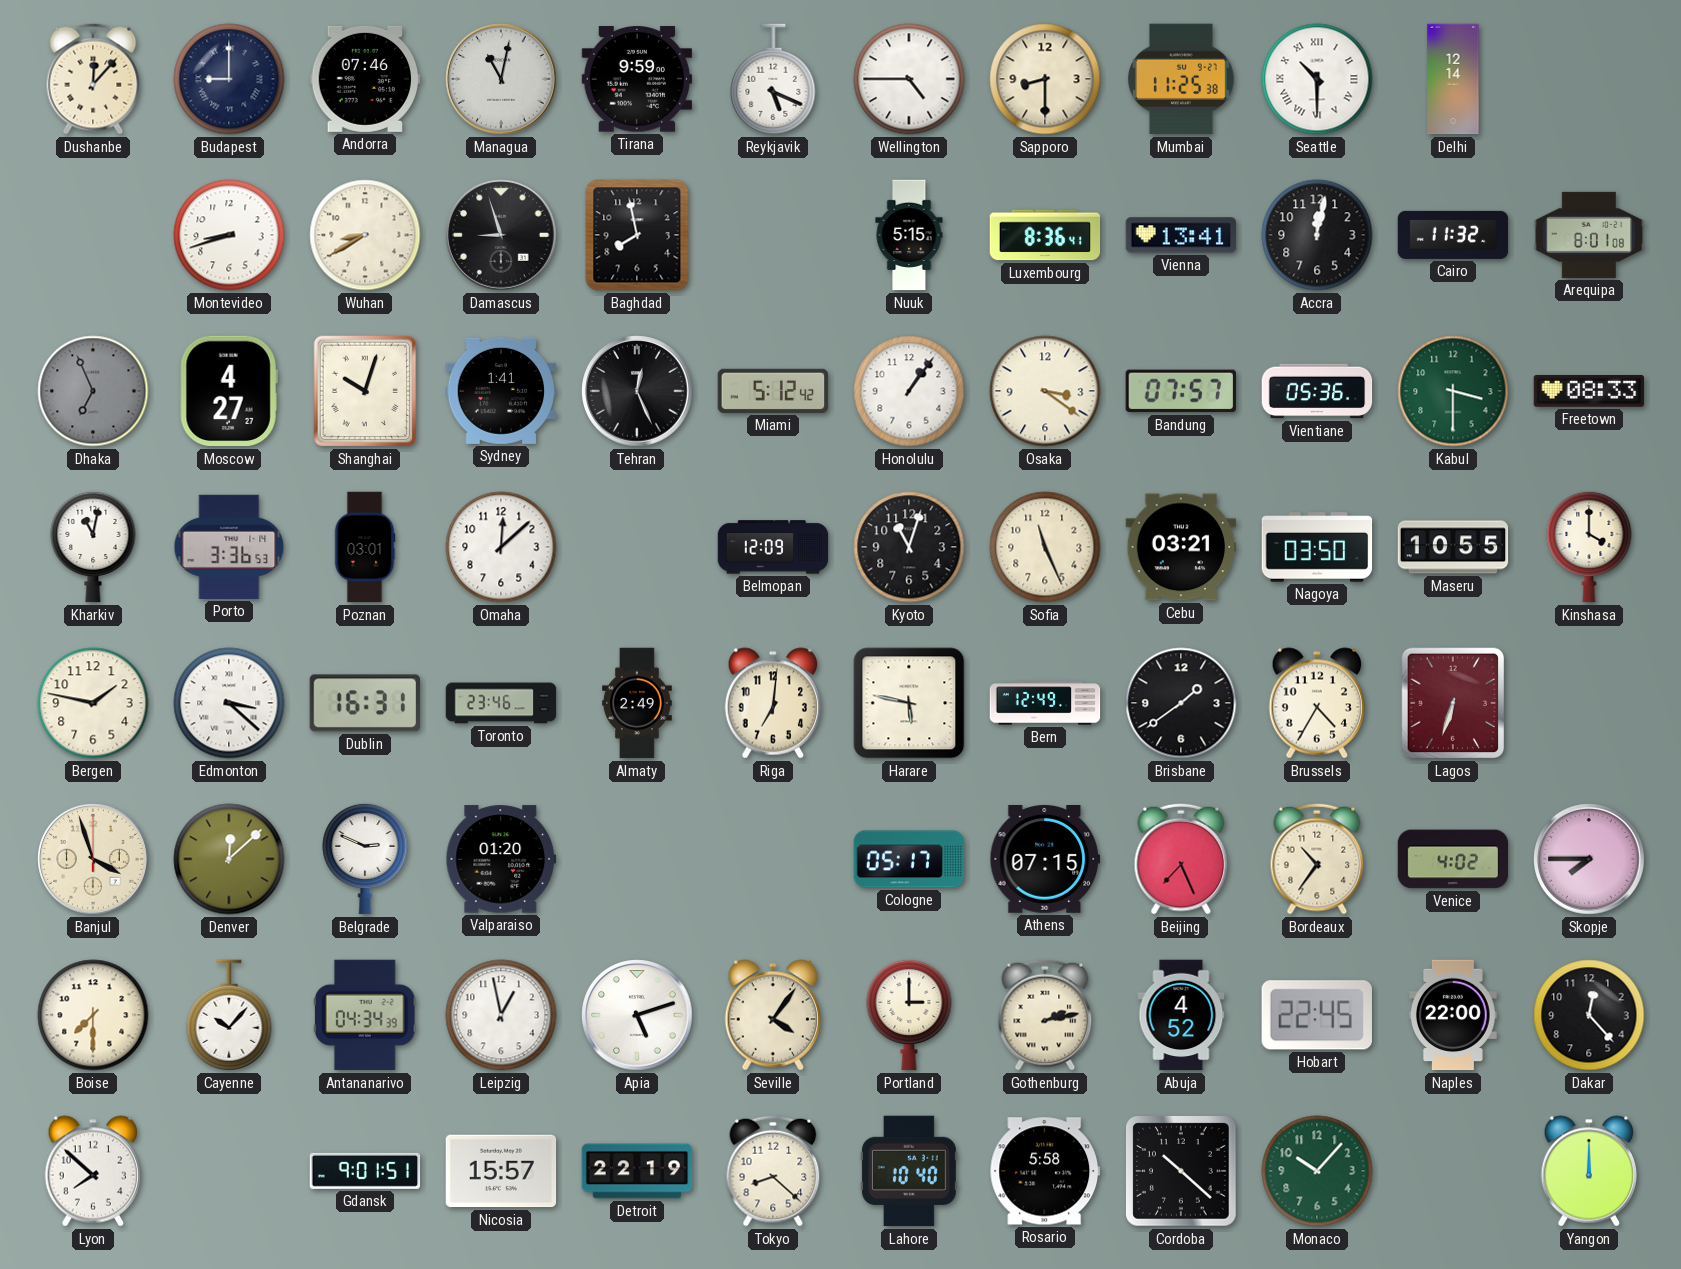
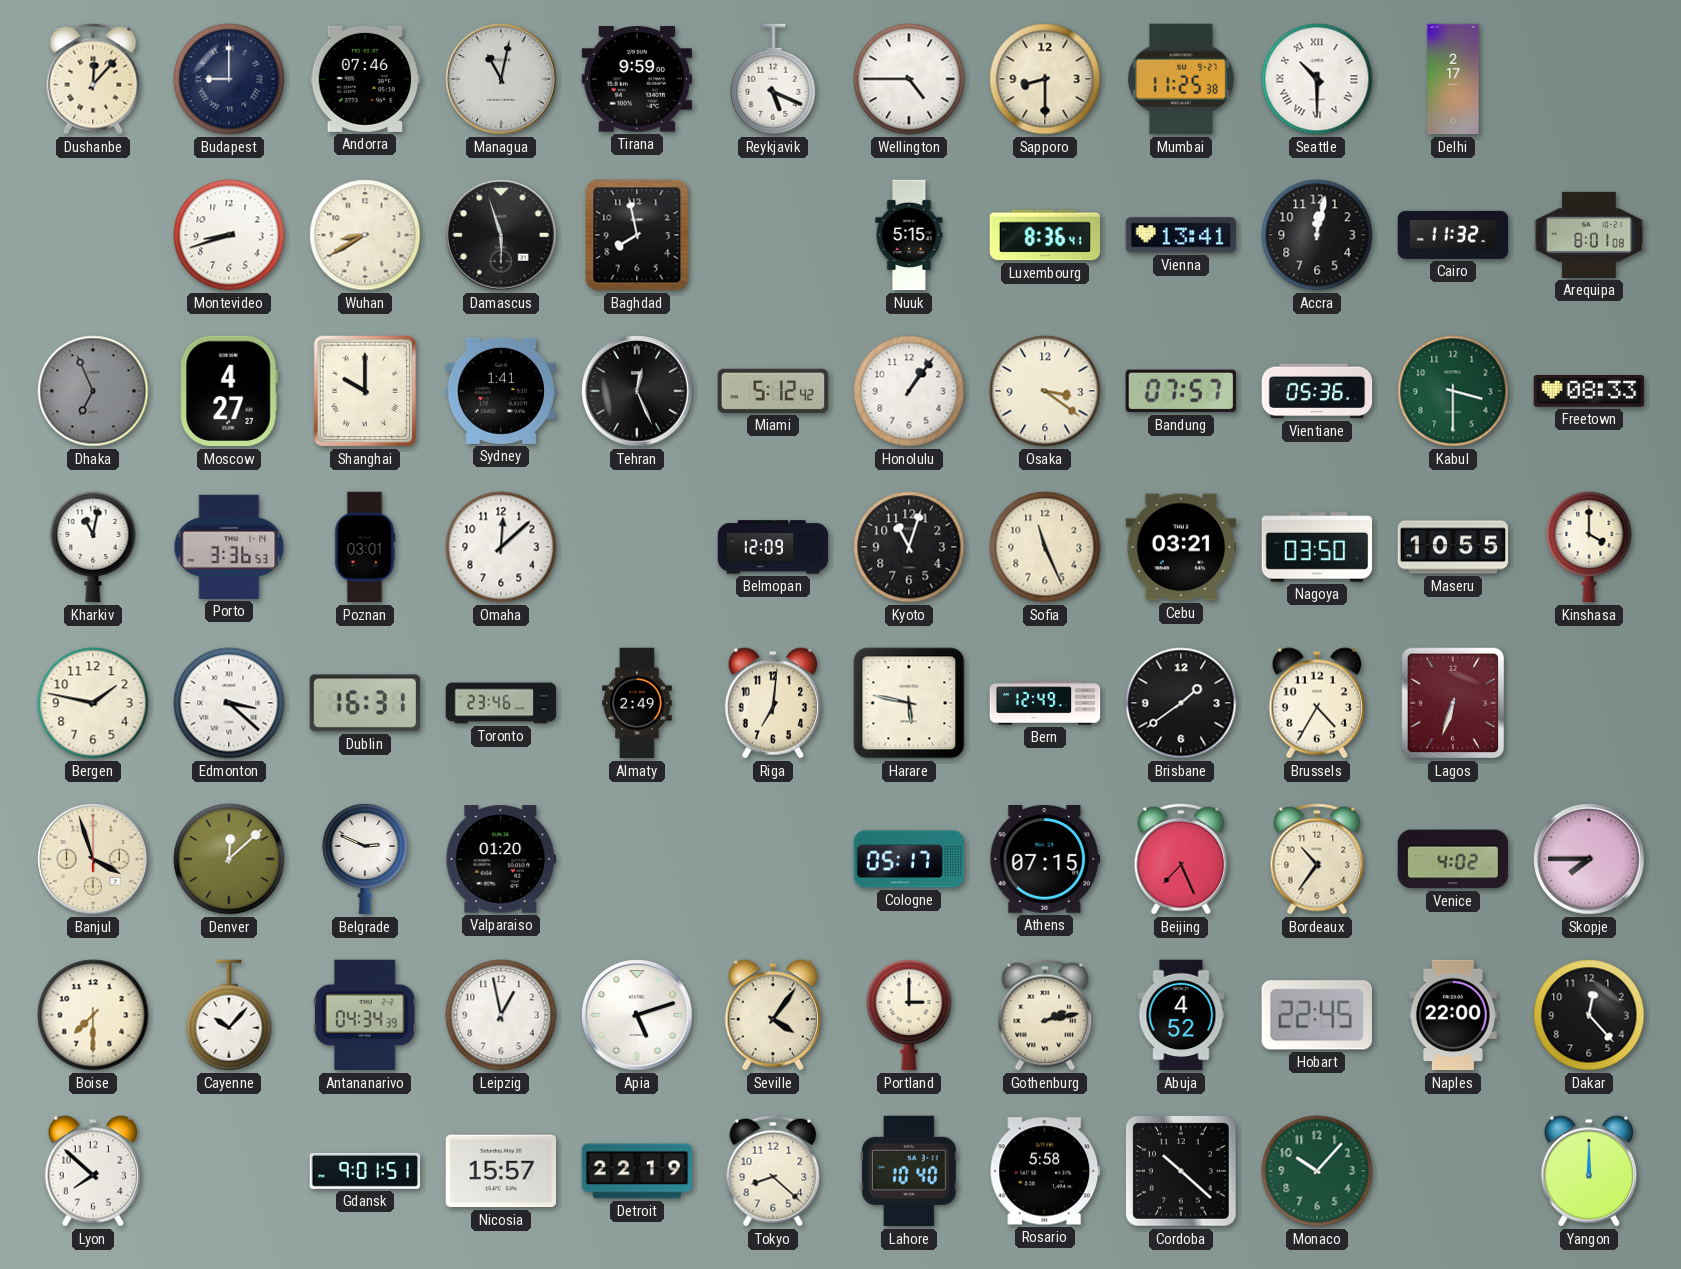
Delhi: 12:14 -> 2:17
Damascus: 8:57 -> 5:57
Shanghai: 10:03 -> 10:00
